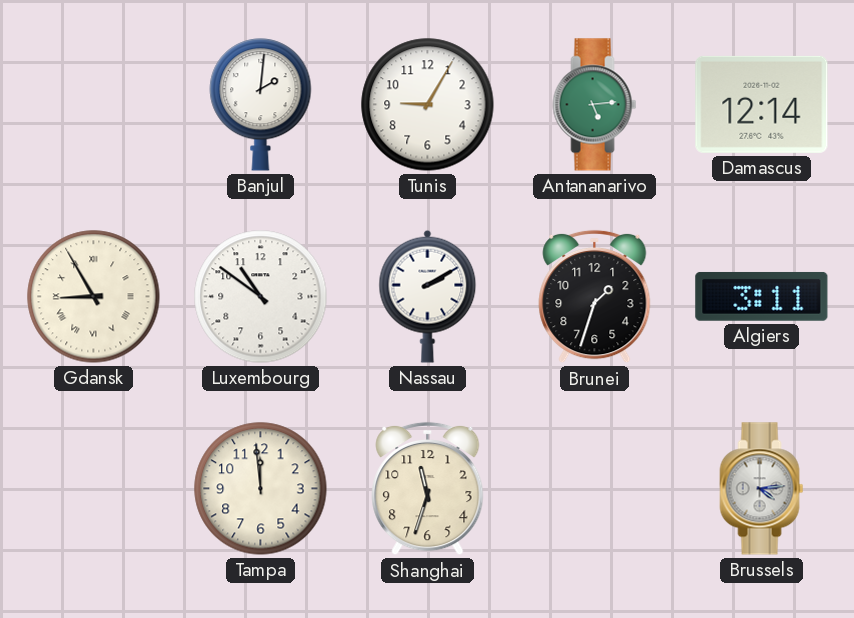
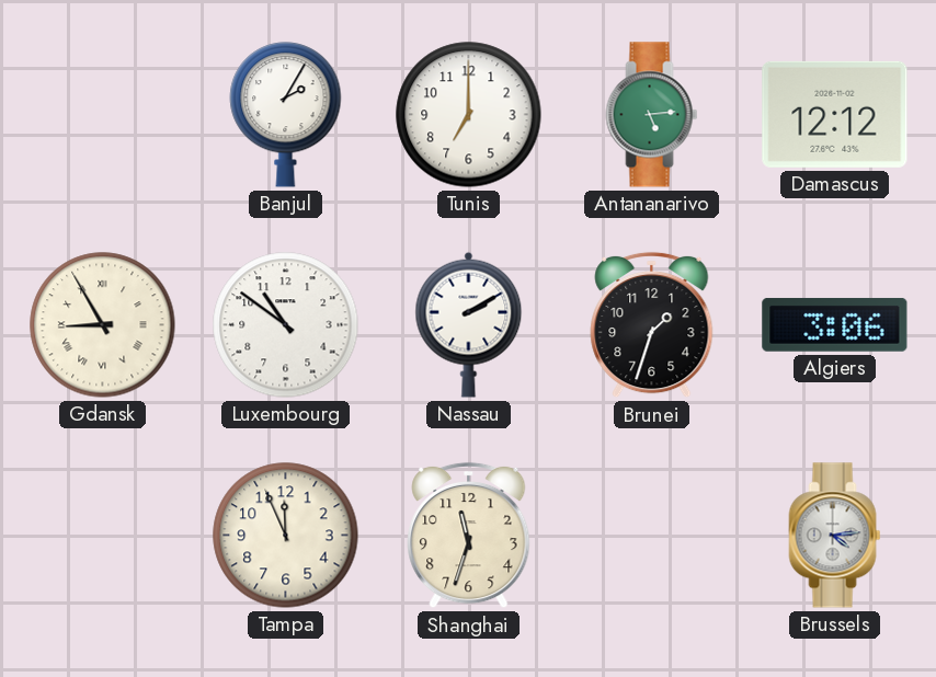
Banjul: 2:01 -> 2:05
Tunis: 9:05 -> 7:00
Damascus: 12:14 -> 12:12
Algiers: 3:11 -> 3:06
Tampa: 11:59 -> 11:56
